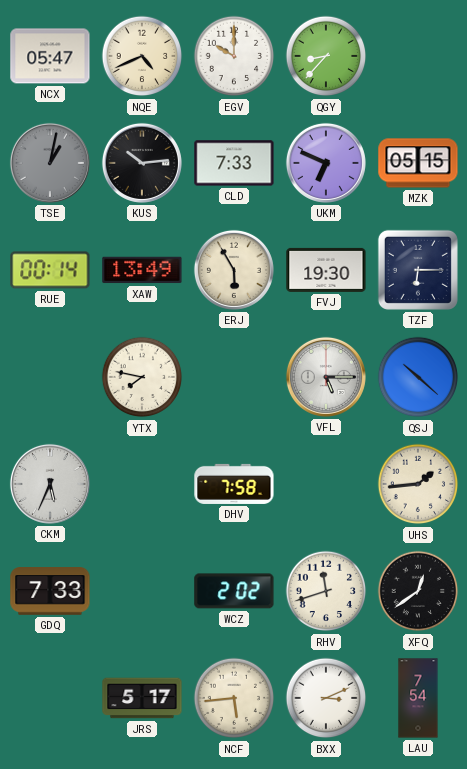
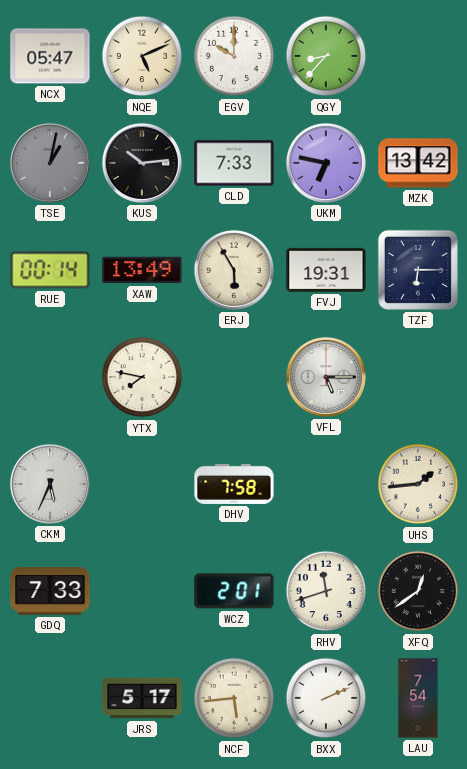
NQE: 4:41 -> 5:11
UKM: 6:49 -> 6:47
MZK: 05:15 -> 13:42
FVJ: 19:30 -> 19:31
QSJ: 10:22 -> none
WCZ: 2:02 -> 2:01
BXX: 3:11 -> 2:11
